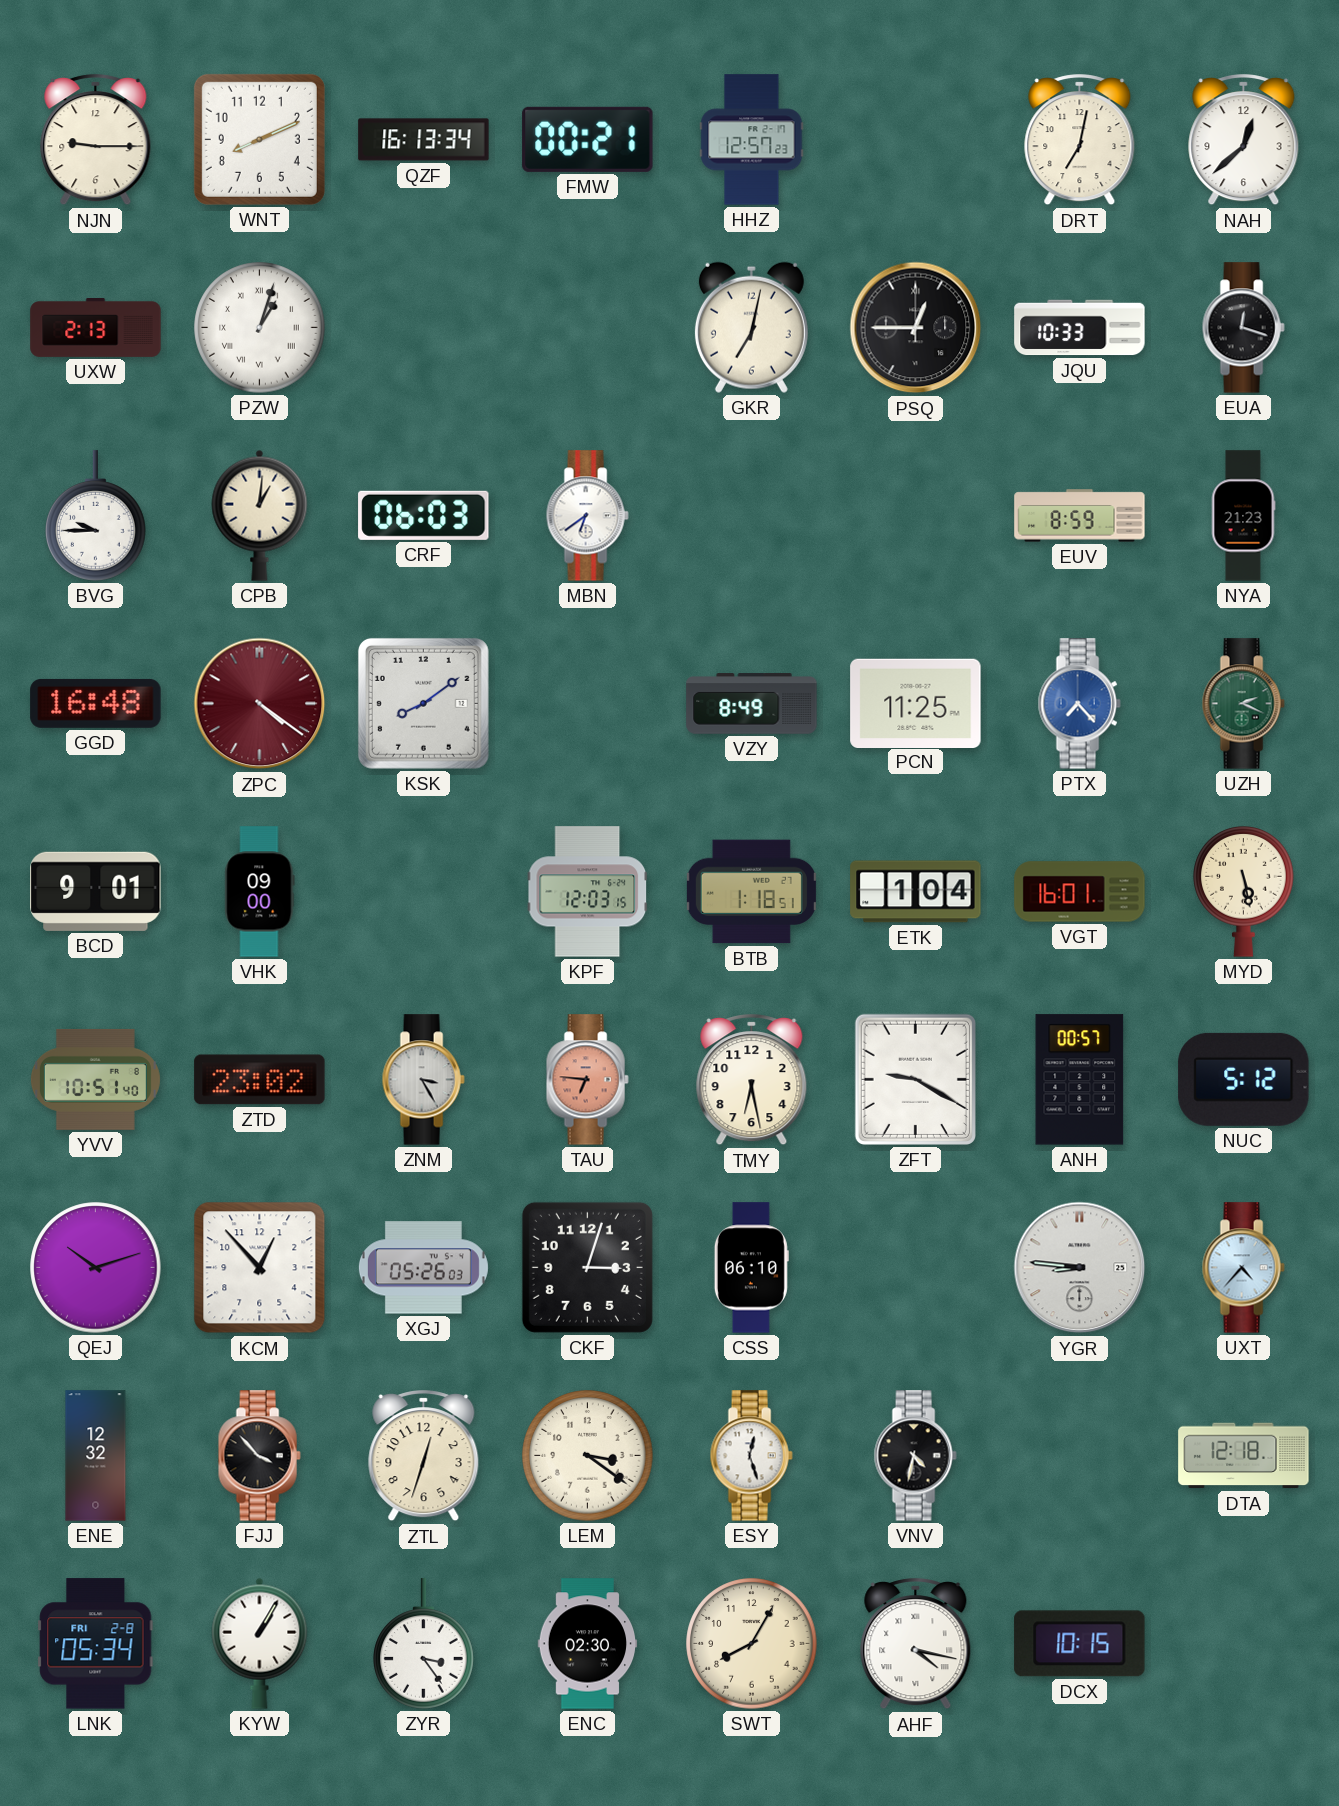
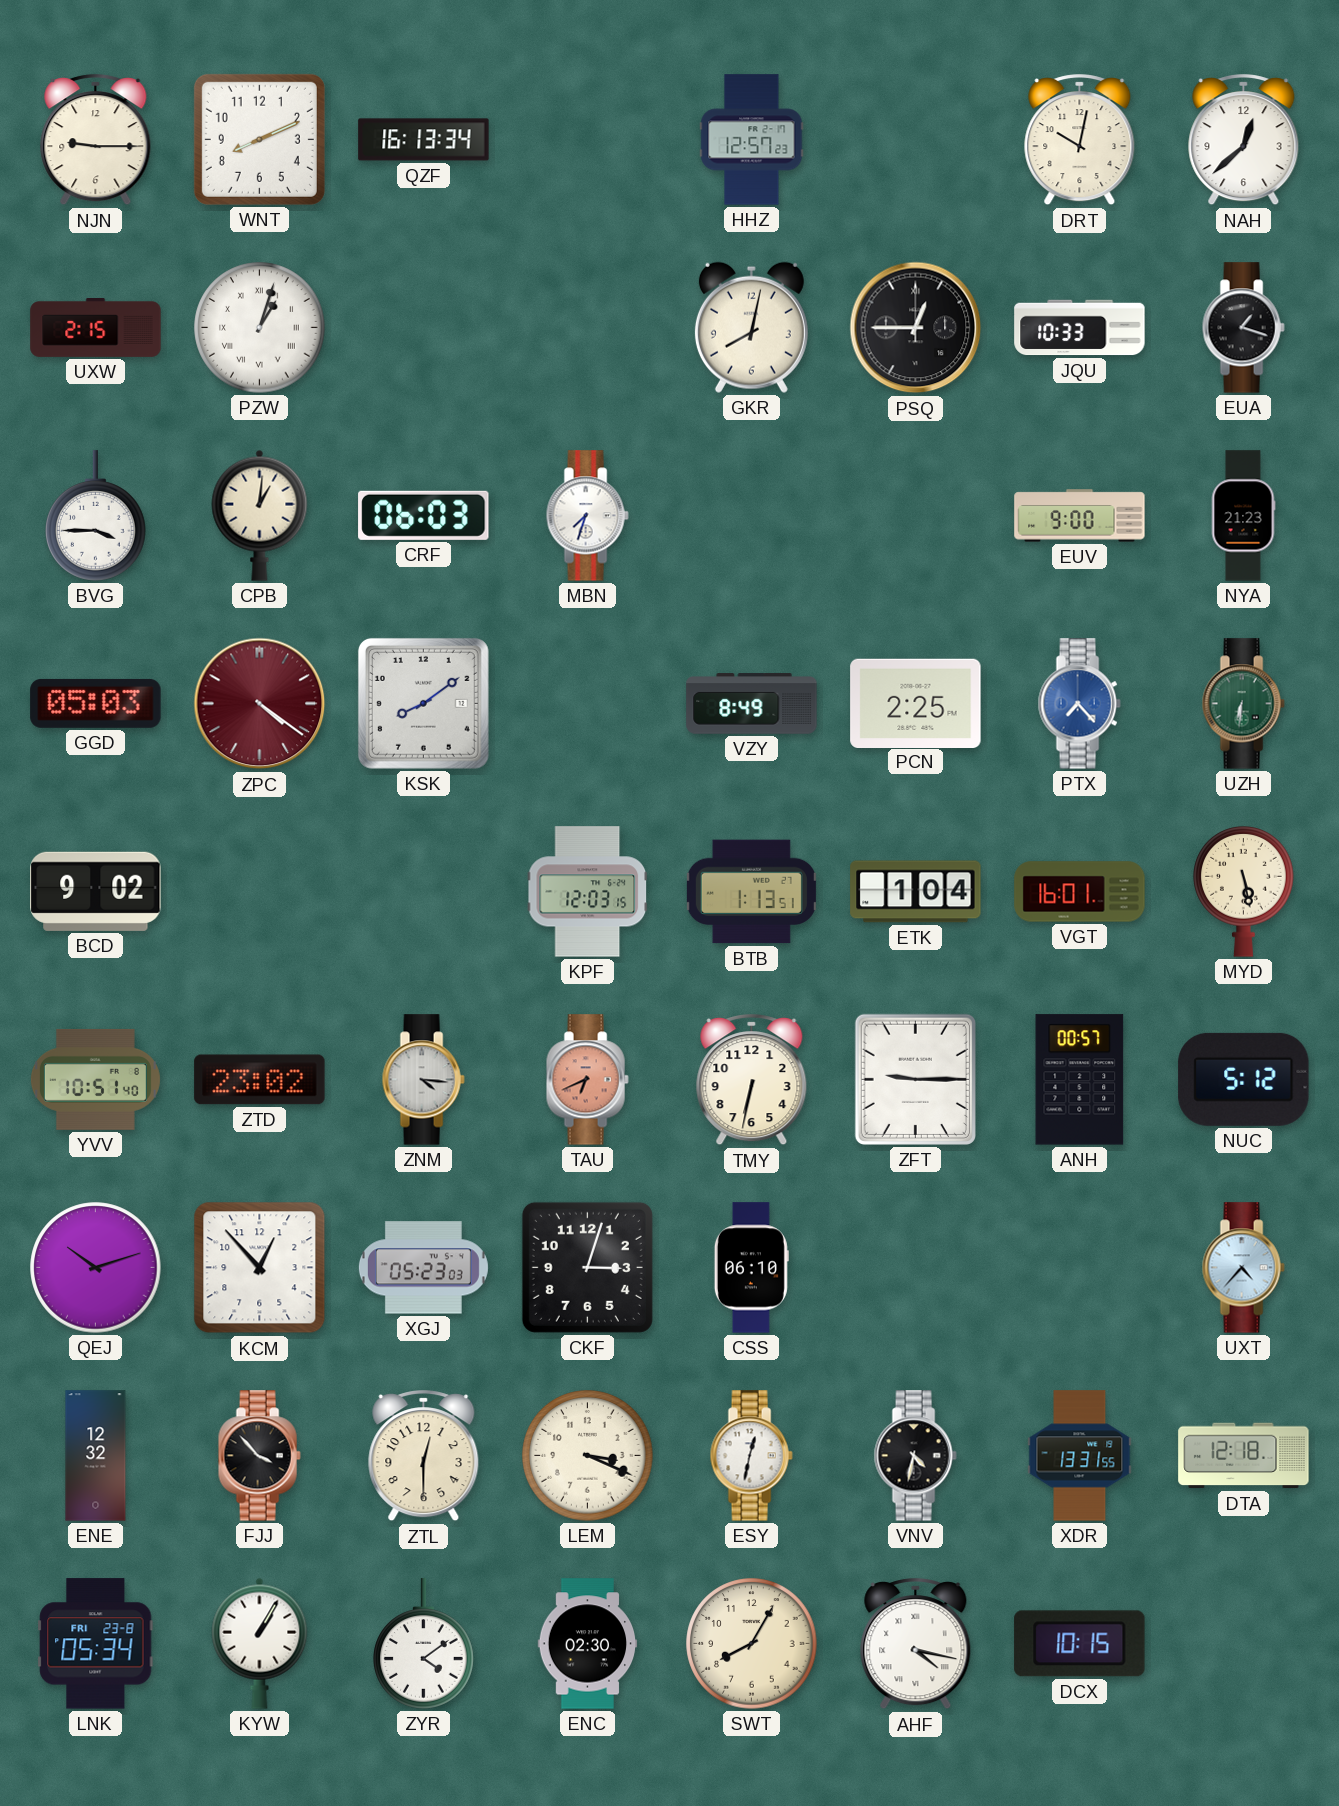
FMW: 00:21 -> none
DRT: 7:02 -> 10:02
UXW: 2:13 -> 2:15
GKR: 7:02 -> 8:02
EUA: 12:18 -> 1:18
BVG: 9:45 -> 3:45
MBN: 6:39 -> 7:33
EUV: 8:59 -> 9:00
GGD: 16:48 -> 05:03
PCN: 11:25 -> 2:25
UZH: 2:19 -> 6:31
BCD: 9:01 -> 9:02
VHK: 09:00 -> none
BTB: 1:18 -> 1:13
ZNM: 3:25 -> 4:16
TAU: 6:46 -> 6:41
TMY: 6:28 -> 6:32
ZFT: 9:20 -> 9:15
XGJ: 05:26 -> 05:23
YGR: 8:46 -> none
ZTL: 12:33 -> 12:30
LEM: 3:21 -> 3:19
ESY: 12:27 -> 12:32
XDR: none -> 13:31
LNK date: FRI 2-8 -> FRI 23-8
ZYR: 3:24 -> 4:09
